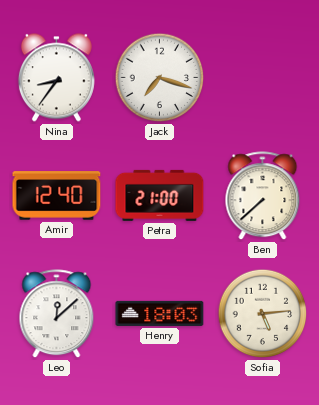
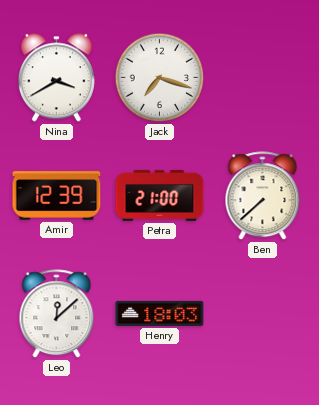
Nina: 8:36 -> 3:40
Amir: 12:40 -> 12:39
Sofia: 5:14 -> none
